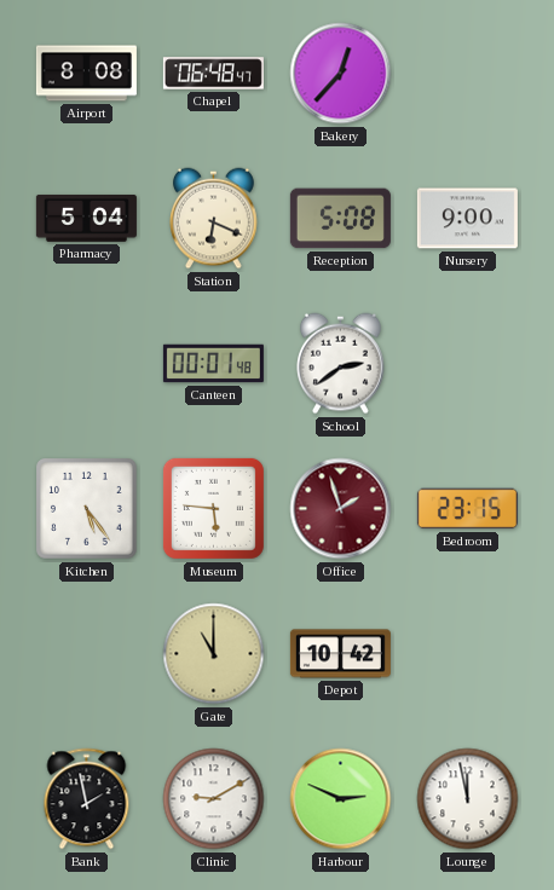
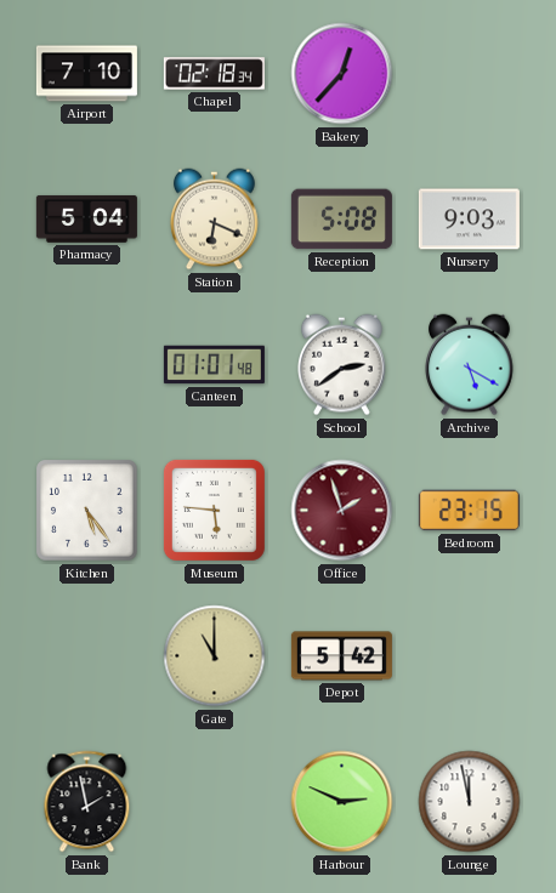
Airport: 8:08 -> 7:10
Chapel: 06:48 -> 02:18
Nursery: 9:00 -> 9:03
Canteen: 00:01 -> 01:01
Archive: none -> 5:20
Depot: 10:42 -> 5:42
Clinic: 9:10 -> none
